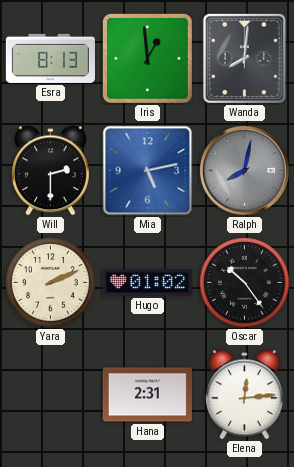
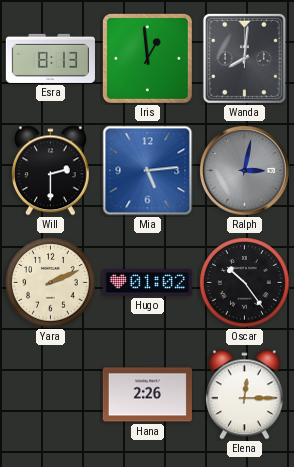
Mia: 5:13 -> 5:14
Ralph: 8:02 -> 3:02
Hana: 2:31 -> 2:26
Elena: 12:14 -> 12:15
